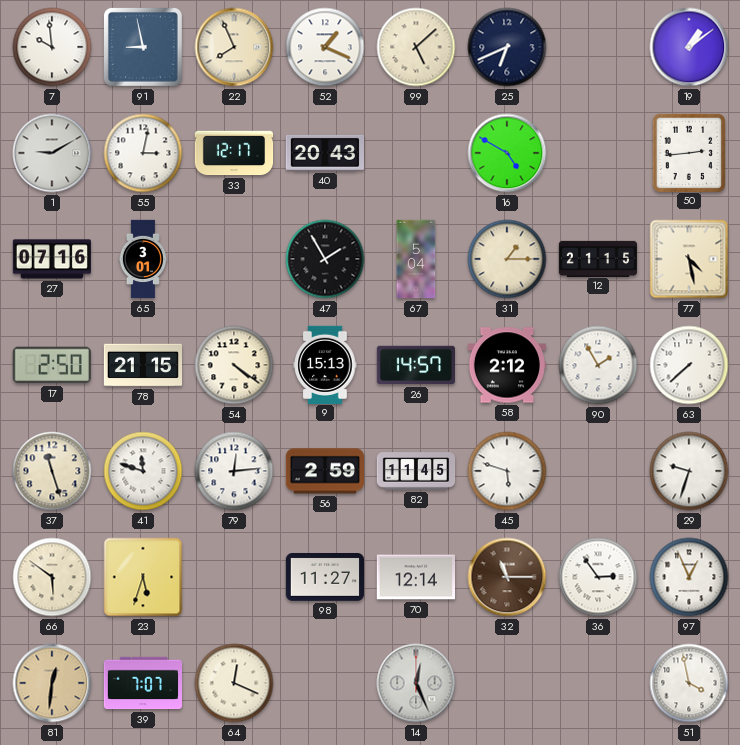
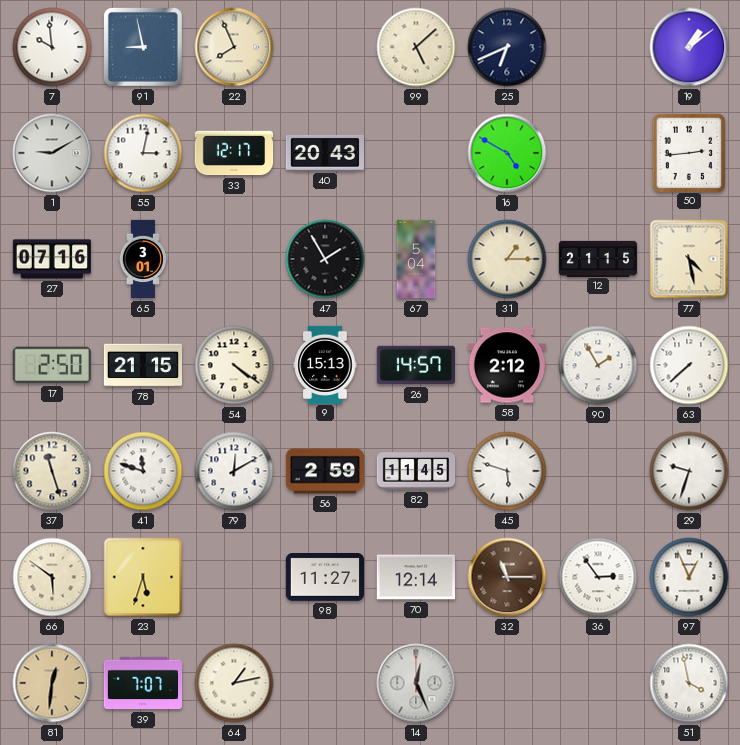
52: 1:19 -> none
79: 12:14 -> 12:10
64: 12:19 -> 1:13
